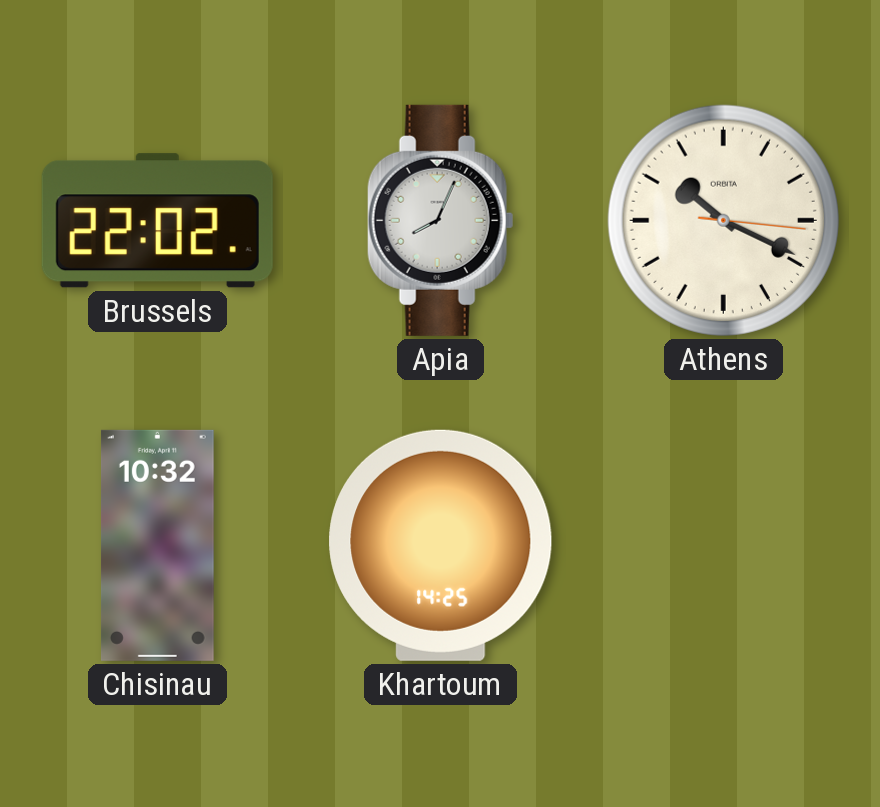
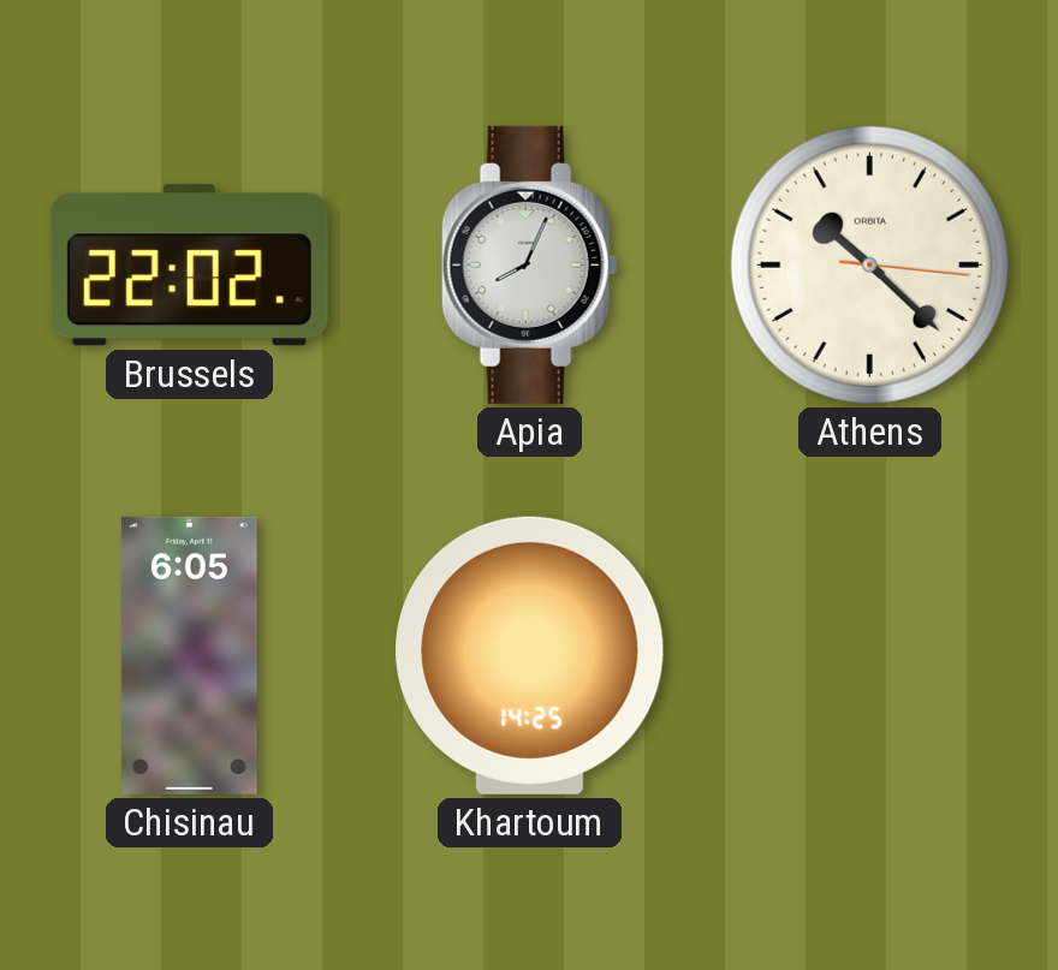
Athens: 10:19 -> 10:22
Chisinau: 10:32 -> 6:05
